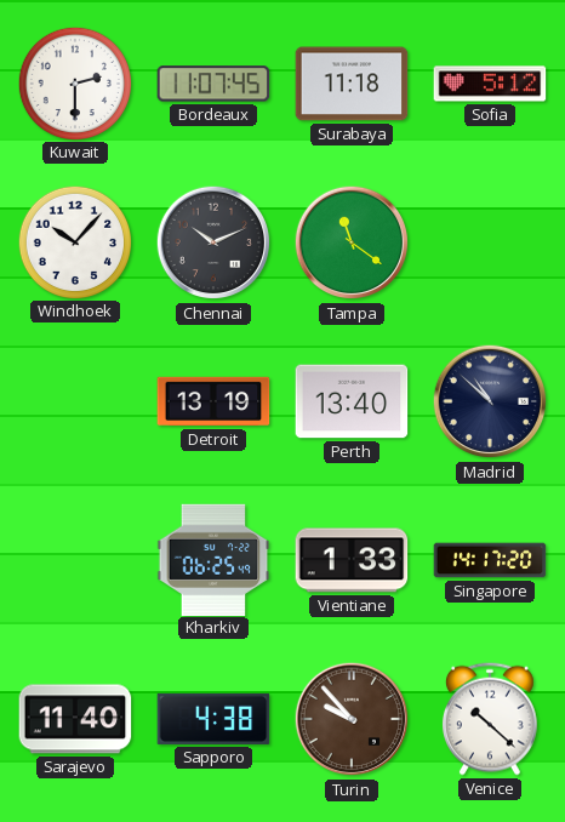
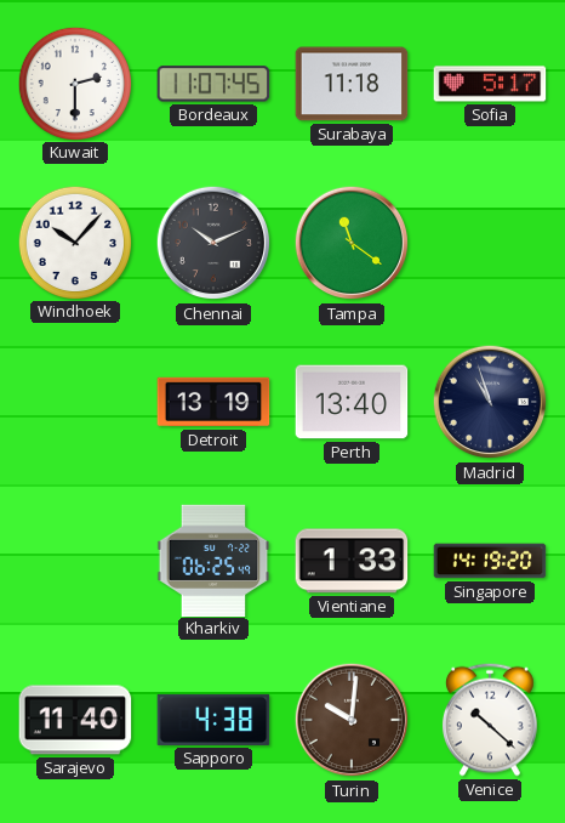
Sofia: 5:12 -> 5:17
Madrid: 10:52 -> 10:57
Singapore: 14:17 -> 14:19
Turin: 9:53 -> 10:01
